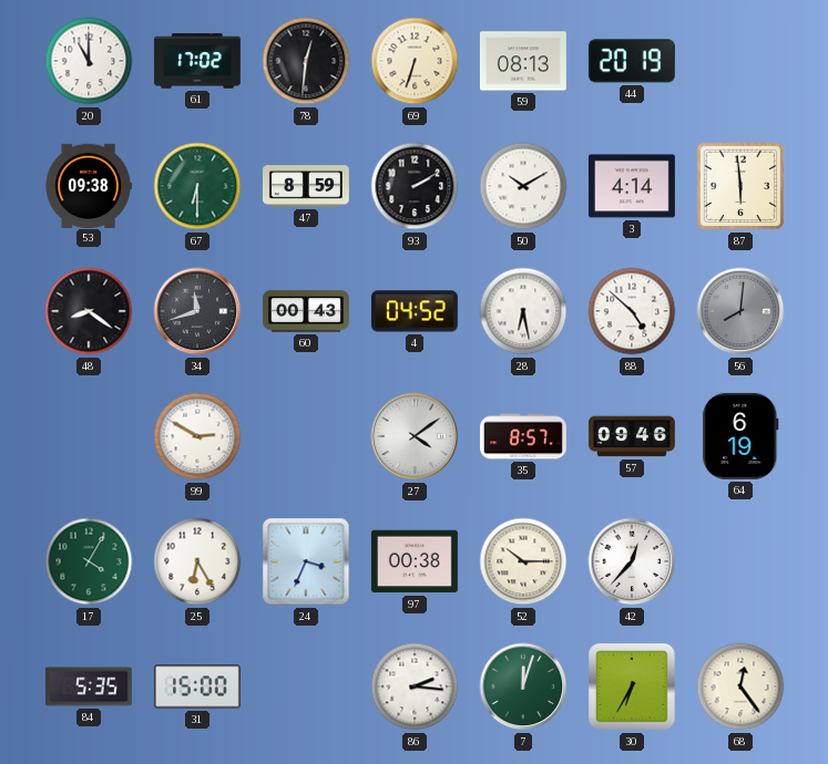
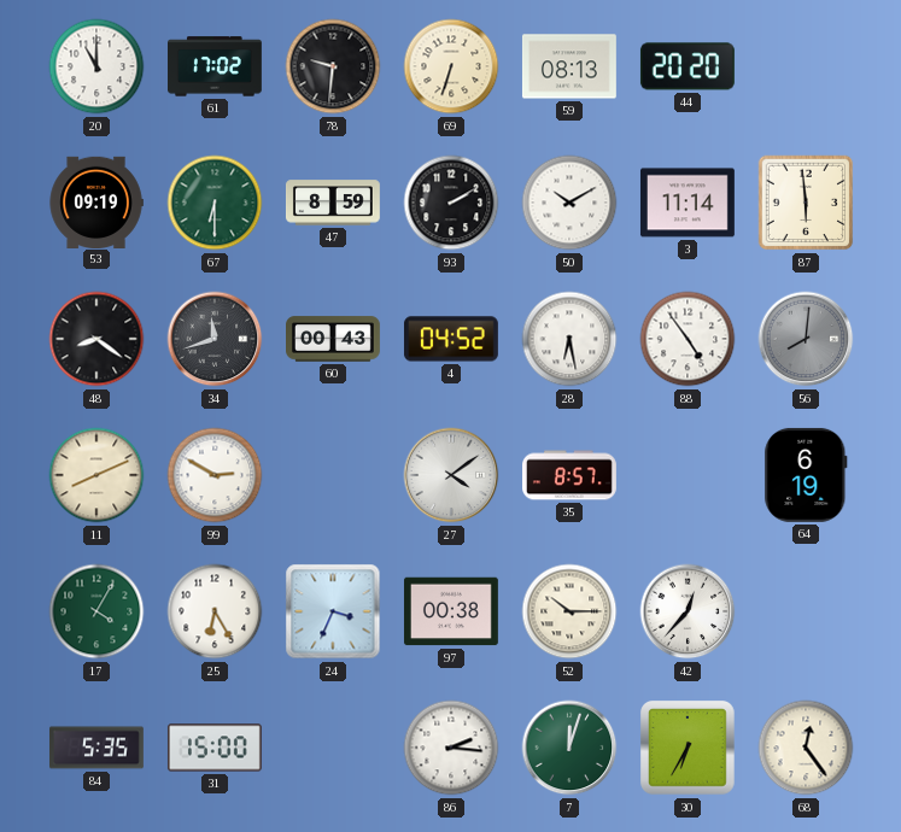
78: 12:31 -> 9:31
44: 20:19 -> 20:20
53: 09:38 -> 09:19
3: 4:14 -> 11:14
88: 4:52 -> 4:54
11: none -> 8:11
57: 09:46 -> none
